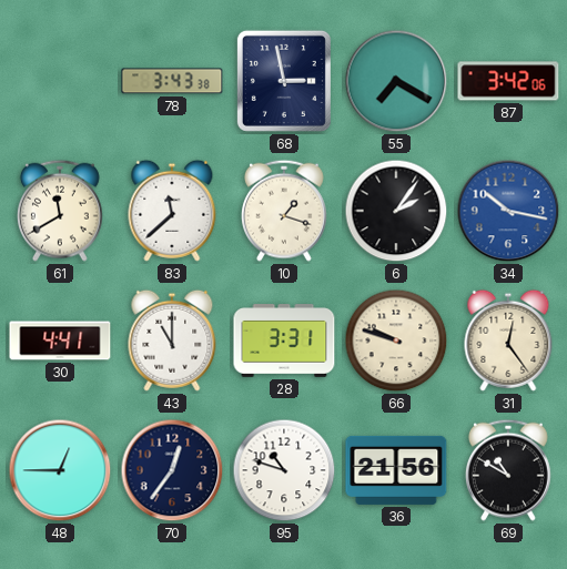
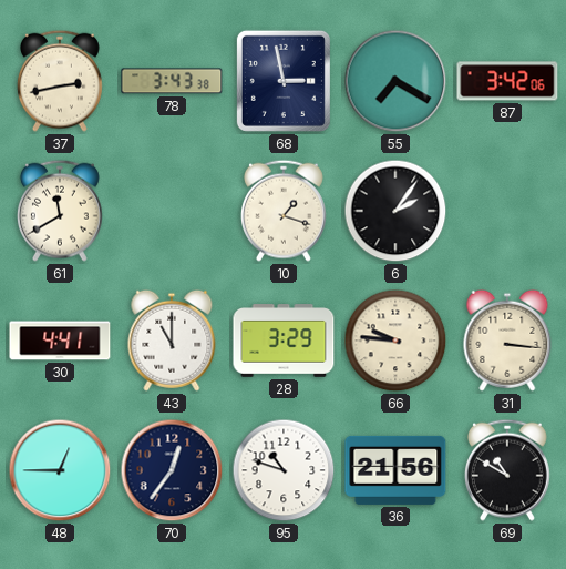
37: none -> 2:43
83: 11:38 -> none
34: 10:17 -> none
28: 3:31 -> 3:29
66: 9:48 -> 9:46
31: 12:24 -> 3:16
